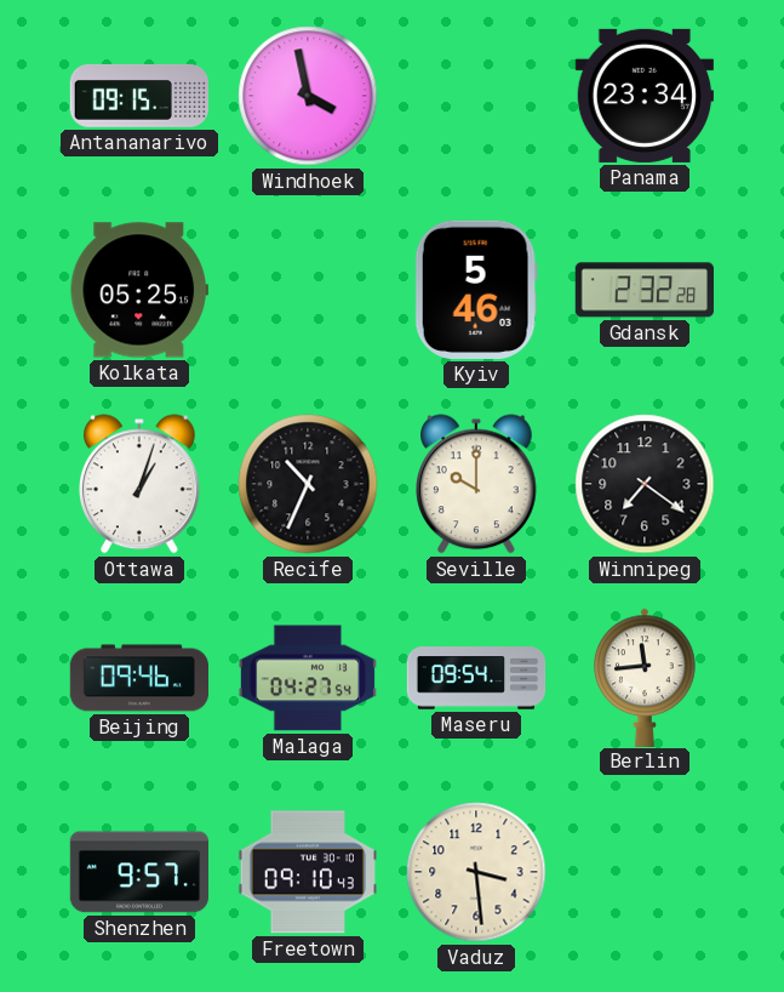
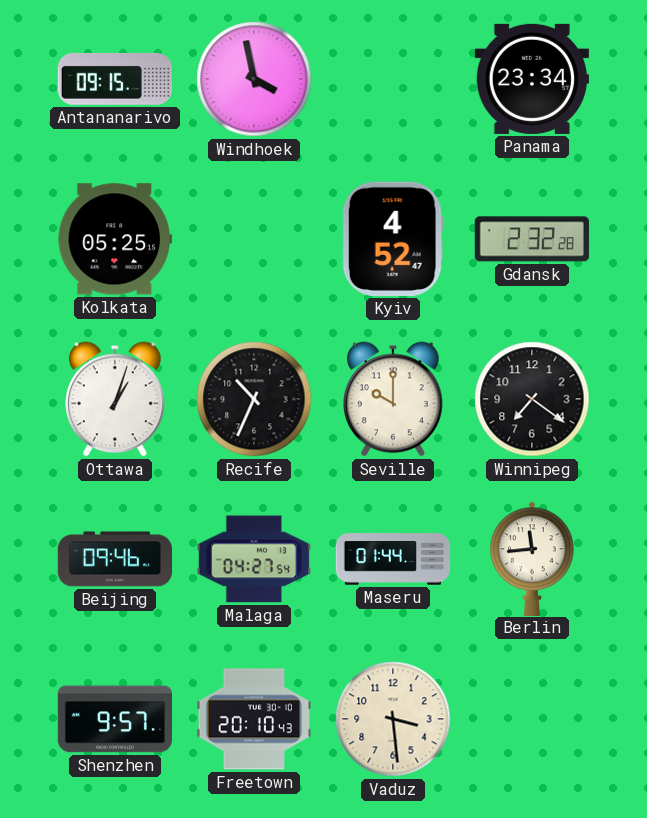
Kyiv: 5:46 -> 4:52
Maseru: 09:54 -> 01:44
Freetown: 09:10 -> 20:10
